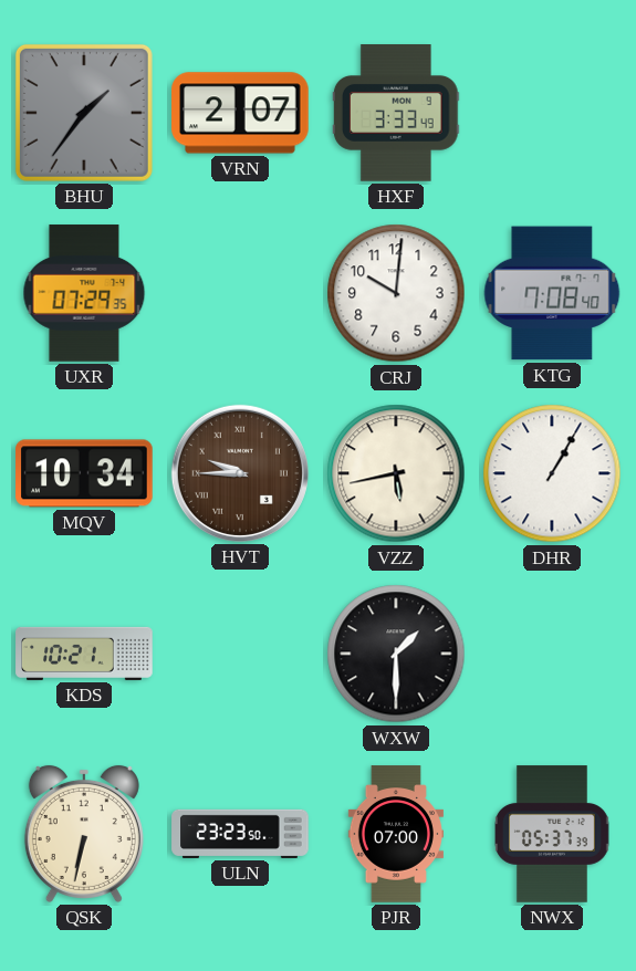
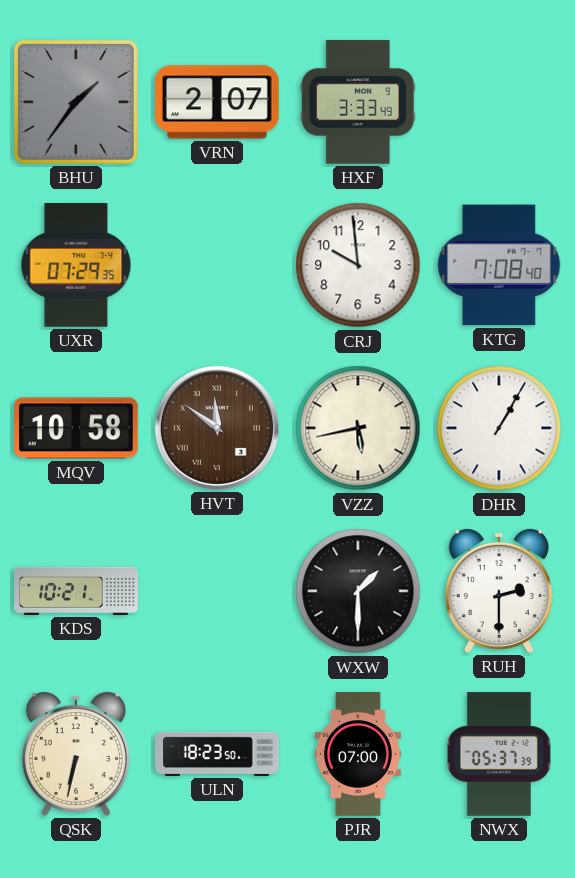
CRJ: 10:01 -> 9:59
MQV: 10:34 -> 10:58
HVT: 9:45 -> 11:51
RUH: none -> 2:30
ULN: 23:23 -> 18:23
